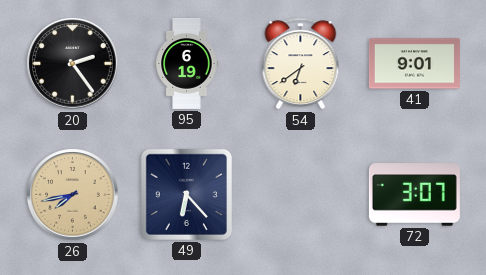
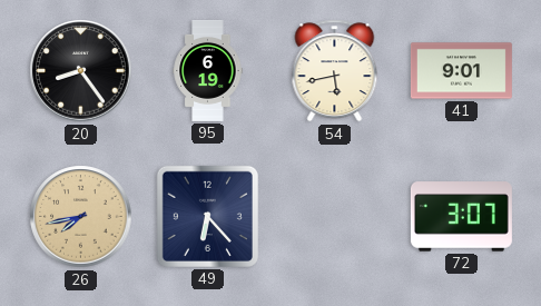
20: 2:24 -> 8:24
54: 6:39 -> 5:43
